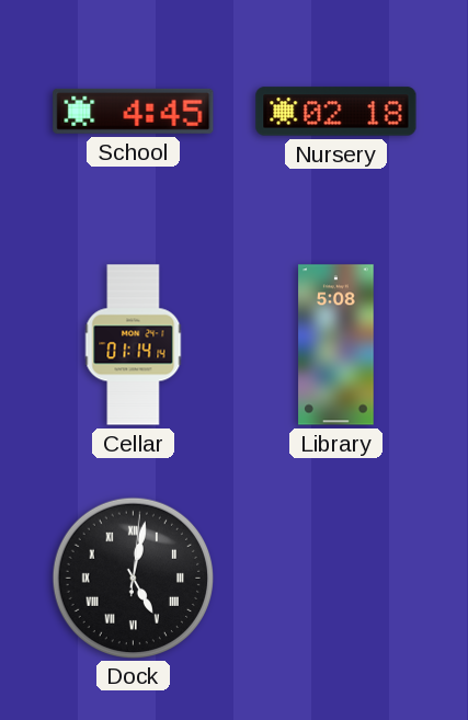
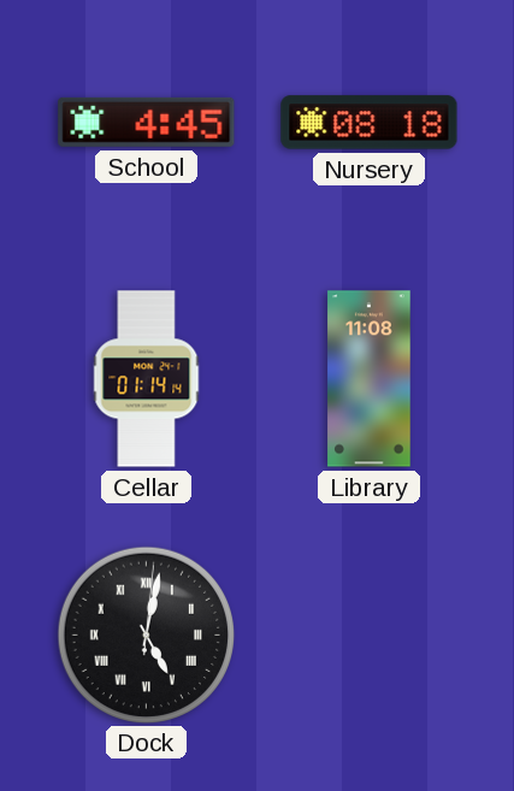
Nursery: 02:18 -> 08:18
Library: 5:08 -> 11:08
